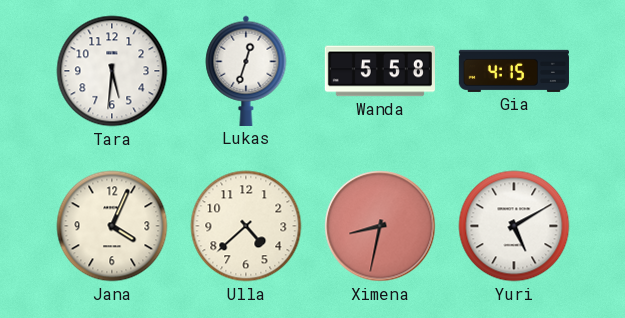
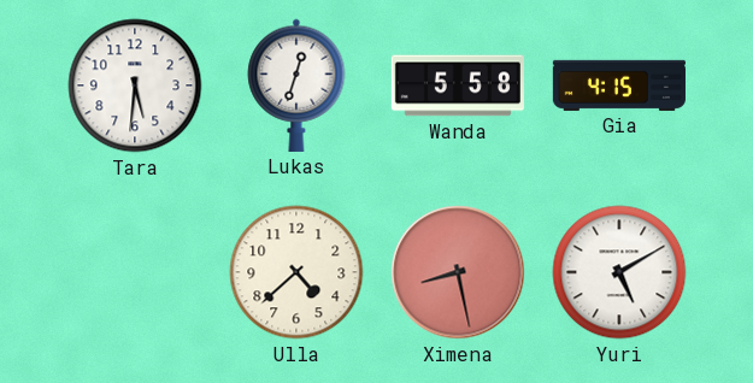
Jana: 4:04 -> none
Ximena: 8:32 -> 8:28
